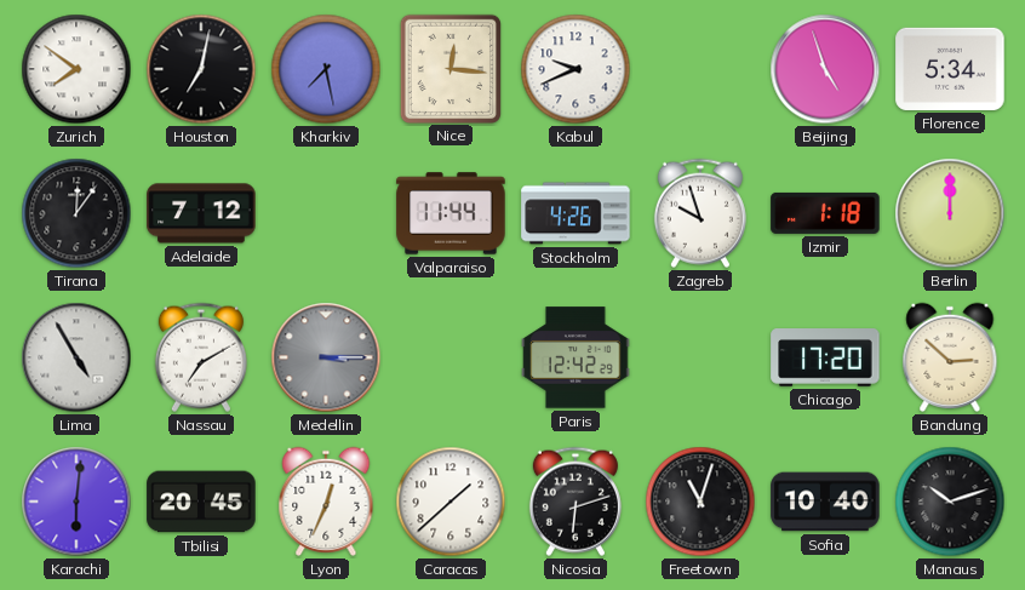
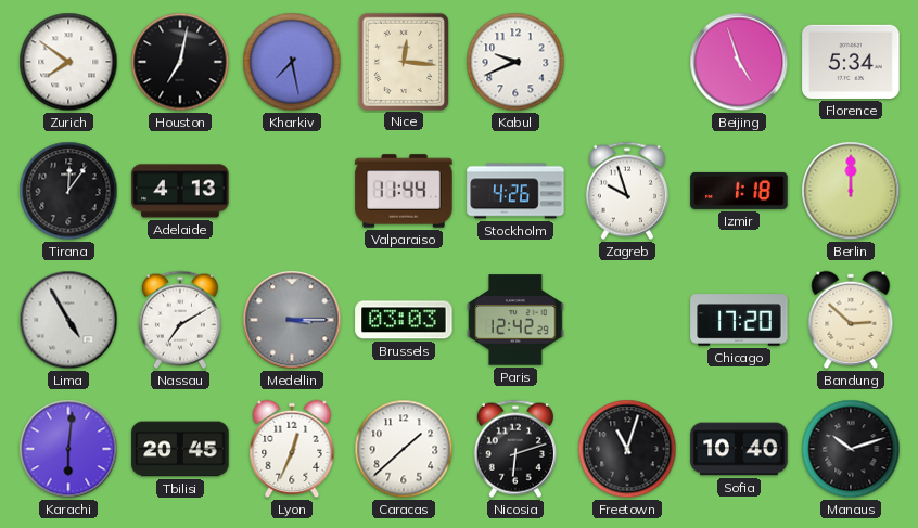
Adelaide: 7:12 -> 4:13
Brussels: none -> 03:03
